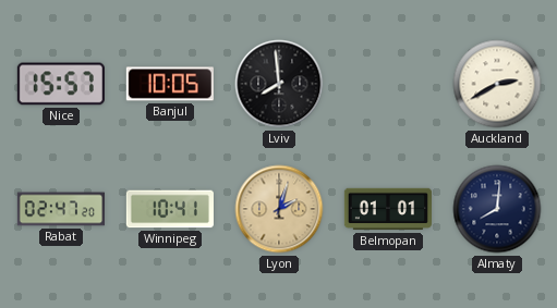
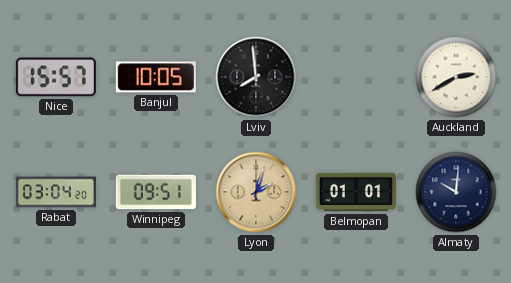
Rabat: 02:47 -> 03:04
Winnipeg: 10:41 -> 09:51
Almaty: 8:01 -> 10:01
